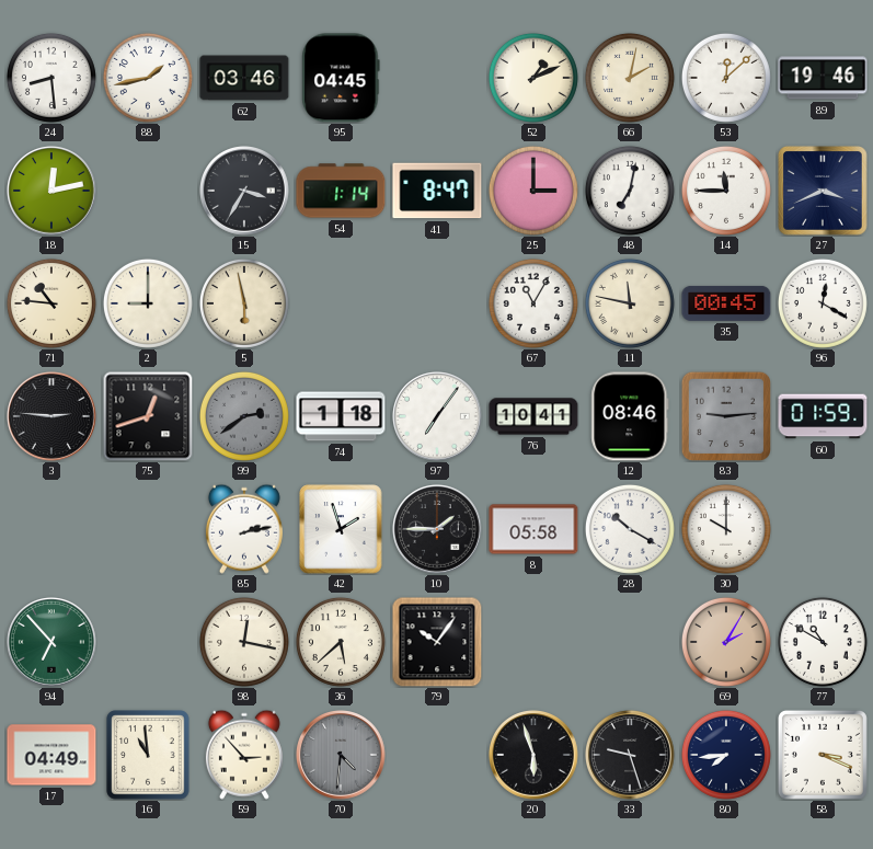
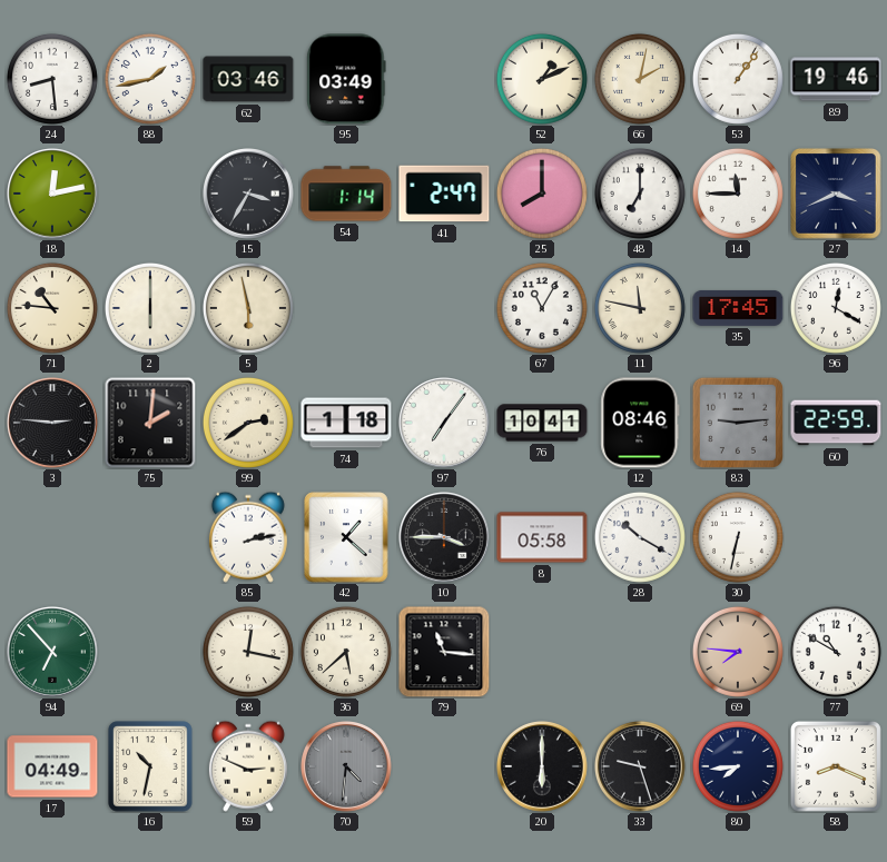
95: 04:45 -> 03:49
53: 12:08 -> 1:06
41: 8:47 -> 2:47
25: 3:00 -> 8:00
48: 7:02 -> 7:00
2: 9:00 -> 6:00
35: 00:45 -> 17:45
75: 12:42 -> 2:01
99 dial: grey -> cream
60: 01:59 -> 22:59
42: 1:57 -> 1:22
10: 1:45 -> 3:45
30: 10:00 -> 6:32
79: 10:06 -> 11:16
69: 2:05 -> 7:46
16: 10:59 -> 10:32
59: 2:53 -> 2:49
20: 5:57 -> 6:00
58: 3:19 -> 8:19
